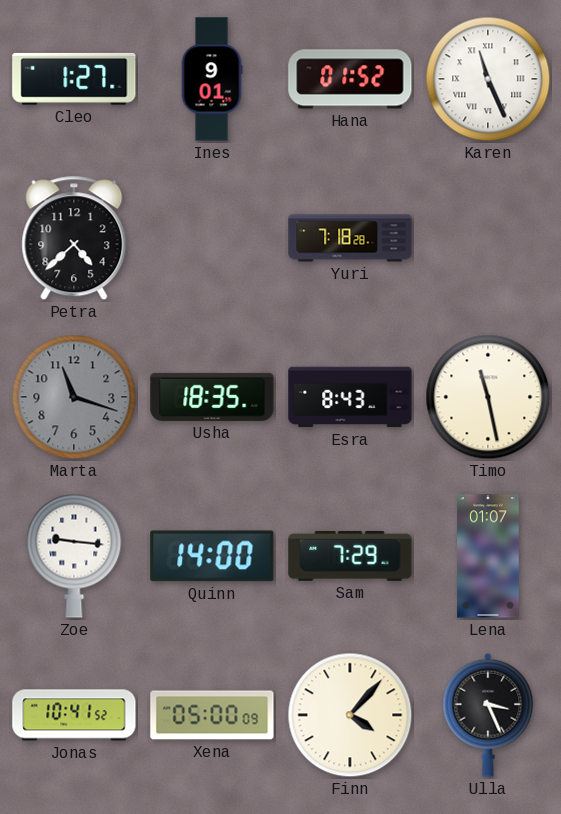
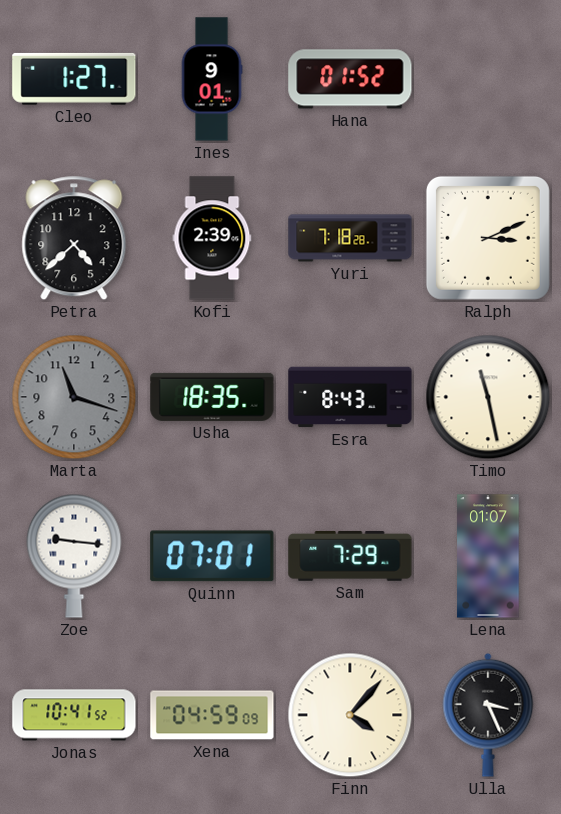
Karen: 11:26 -> none
Kofi: none -> 2:39
Ralph: none -> 3:11
Quinn: 14:00 -> 07:01
Xena: 05:00 -> 04:59
